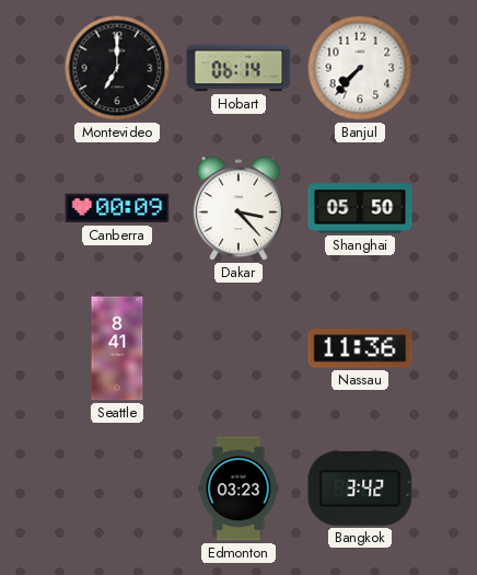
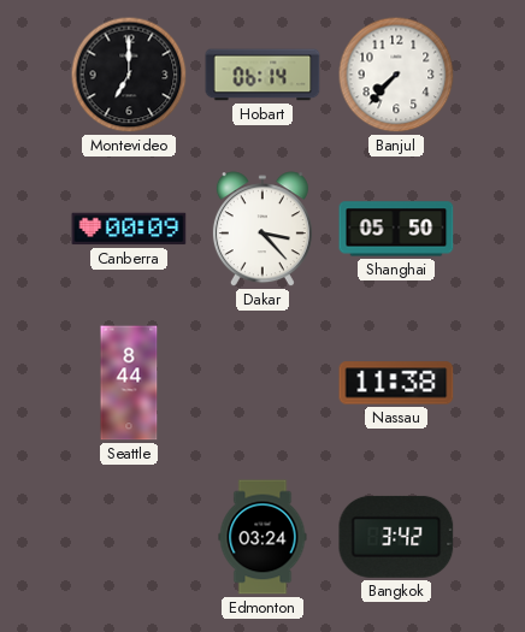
Seattle: 8:41 -> 8:44
Nassau: 11:36 -> 11:38
Edmonton: 03:23 -> 03:24
